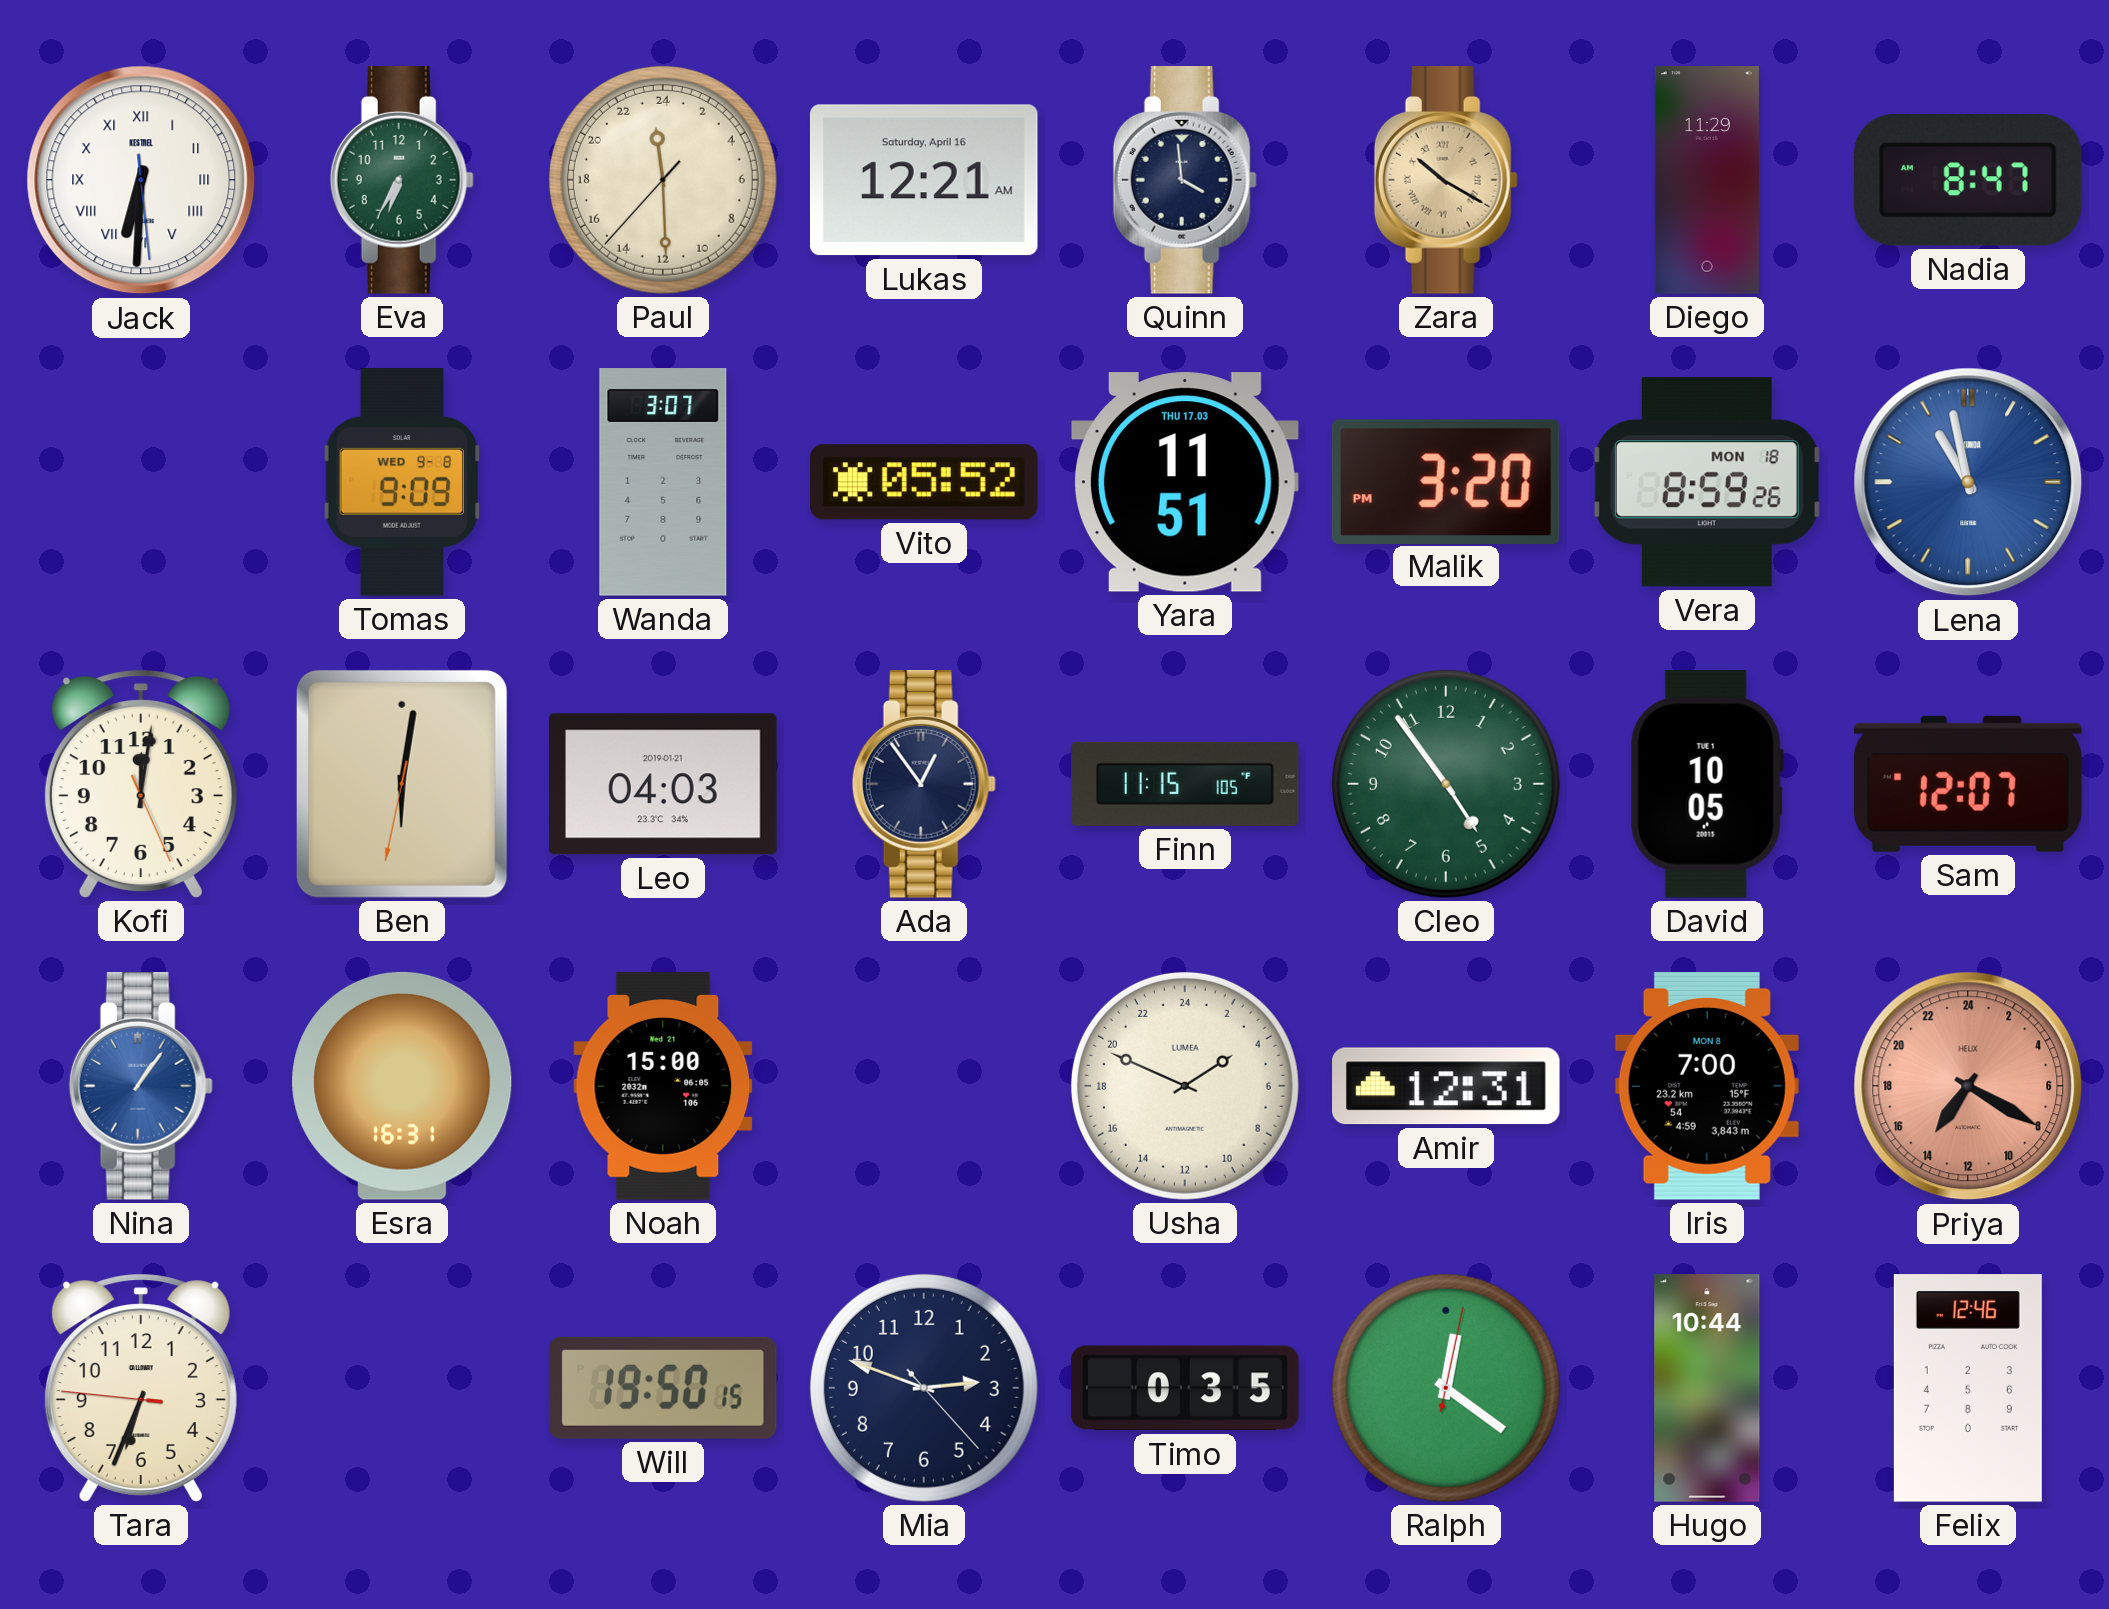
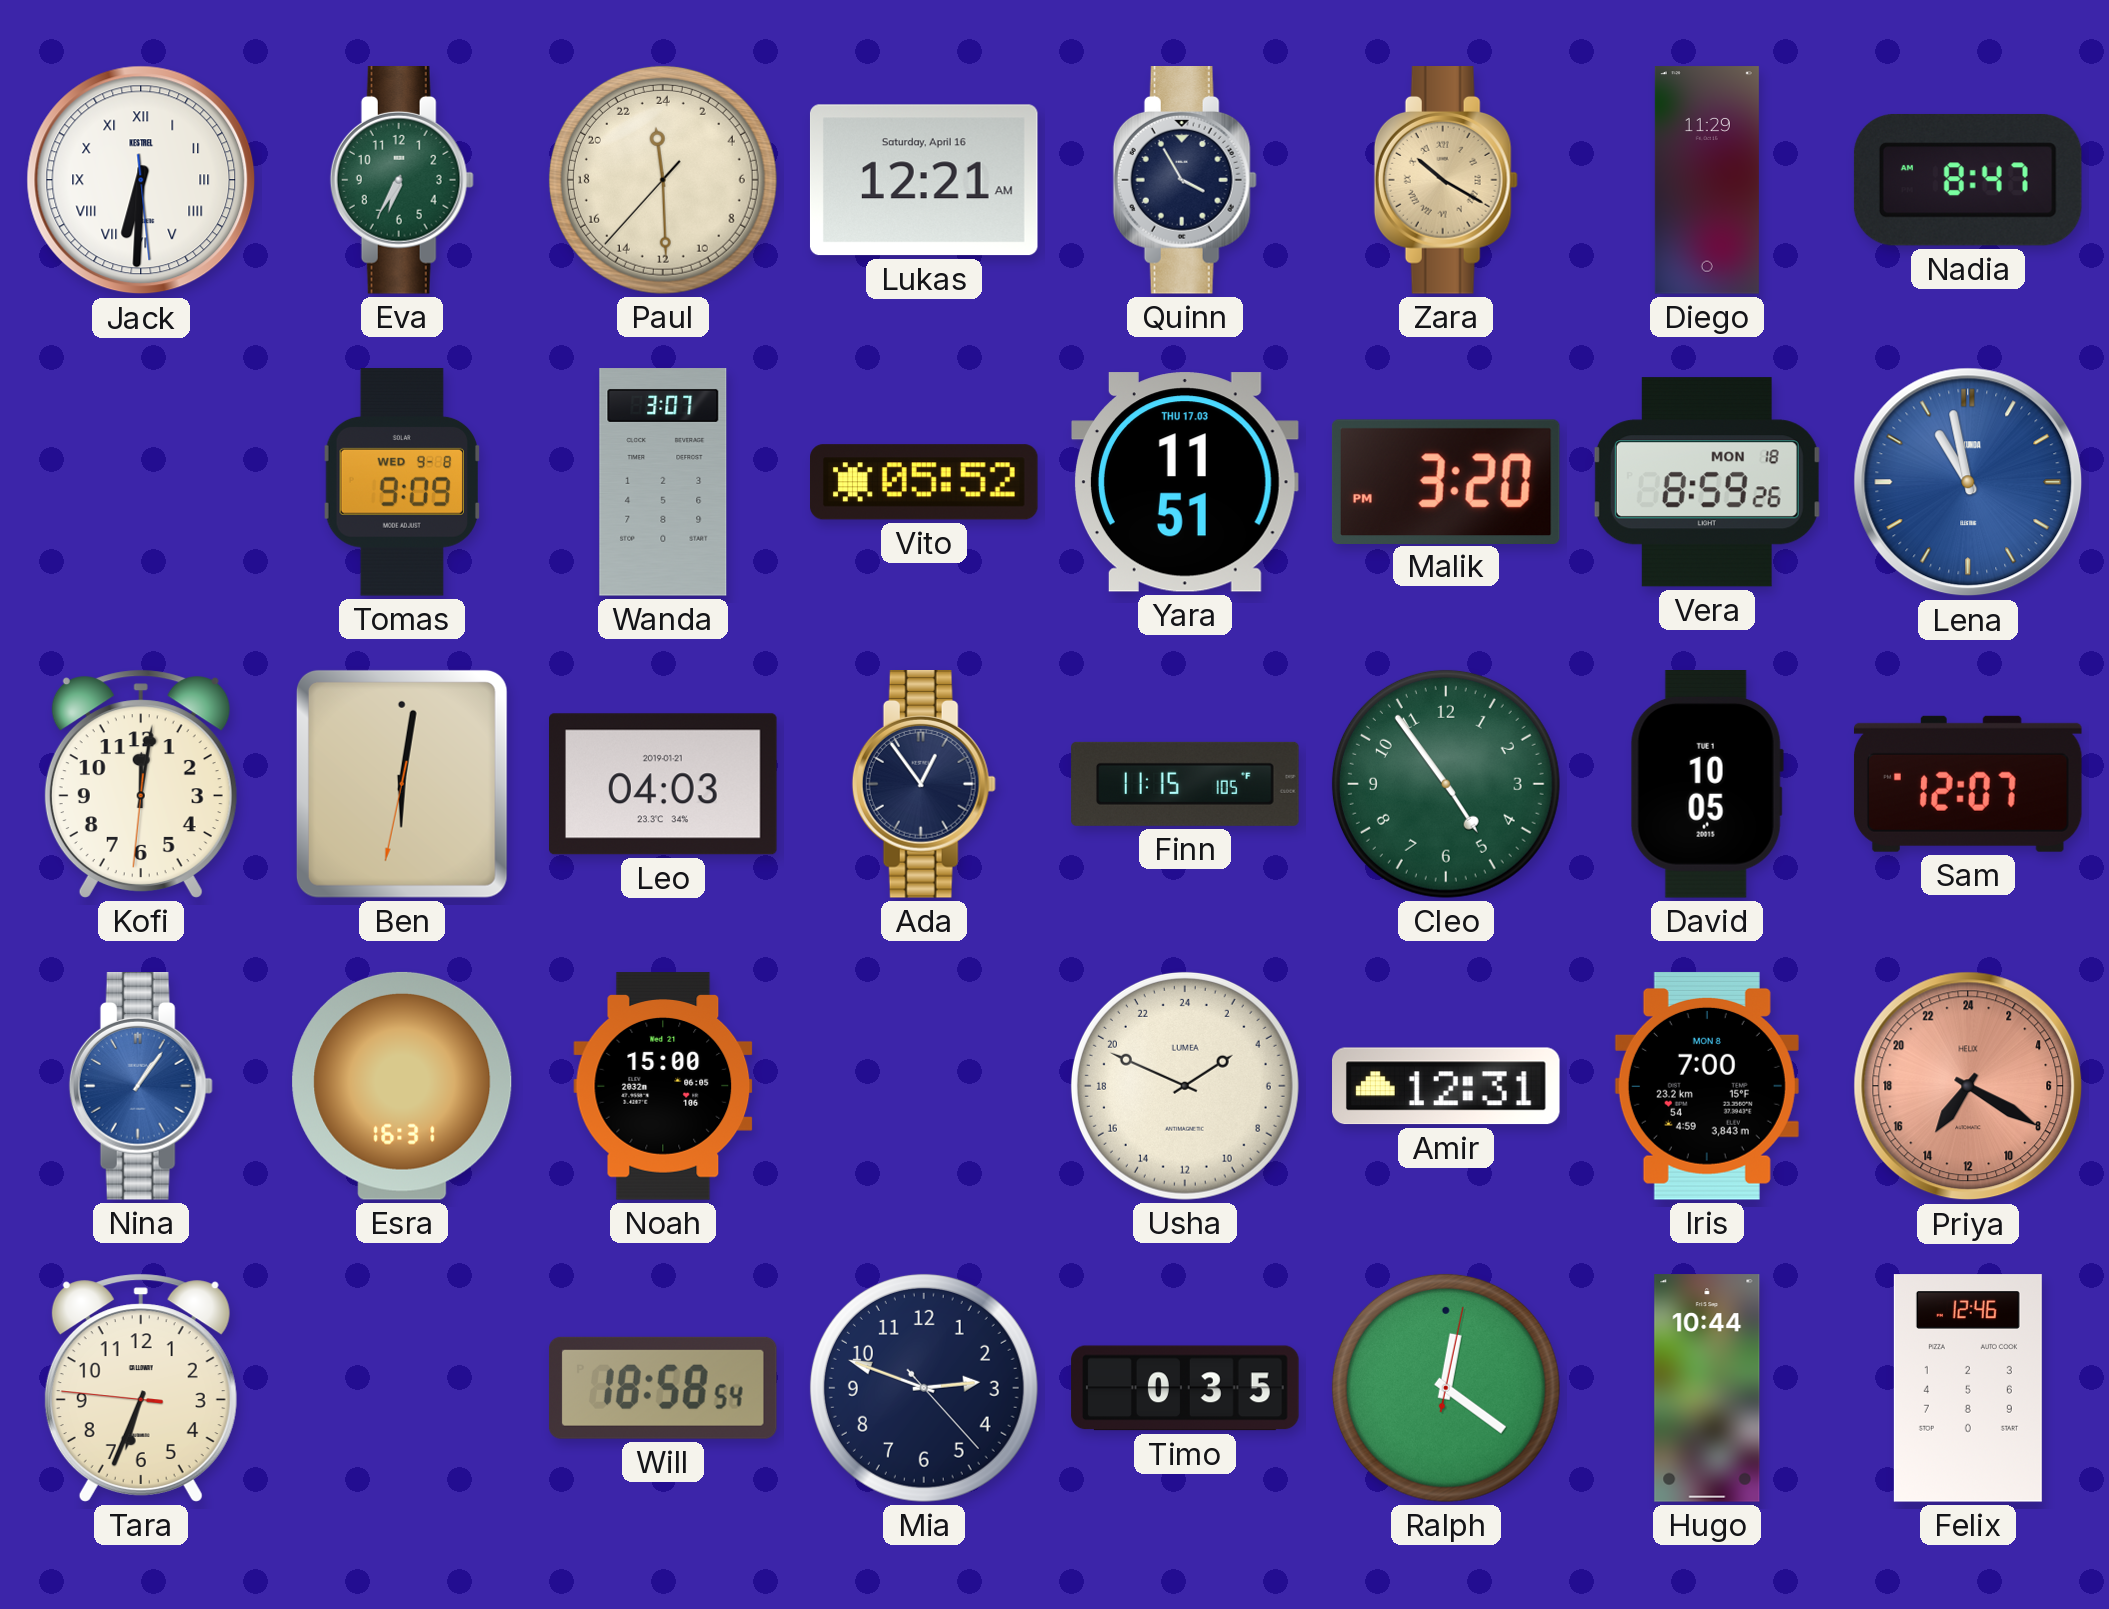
Quinn: 3:59 -> 3:55
Kofi: 12:01:26 -> 12:01:31
Will: 19:50 -> 18:58
